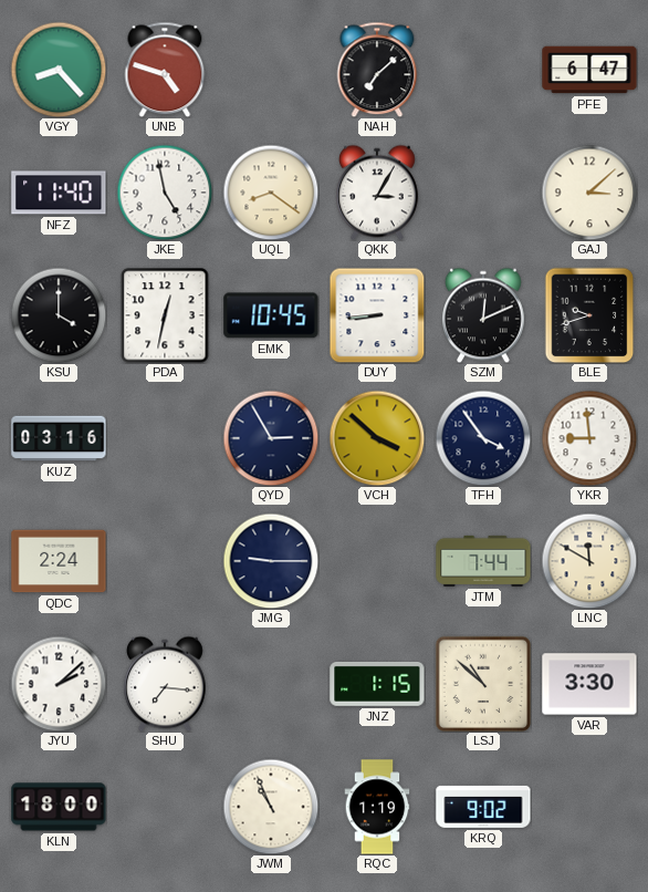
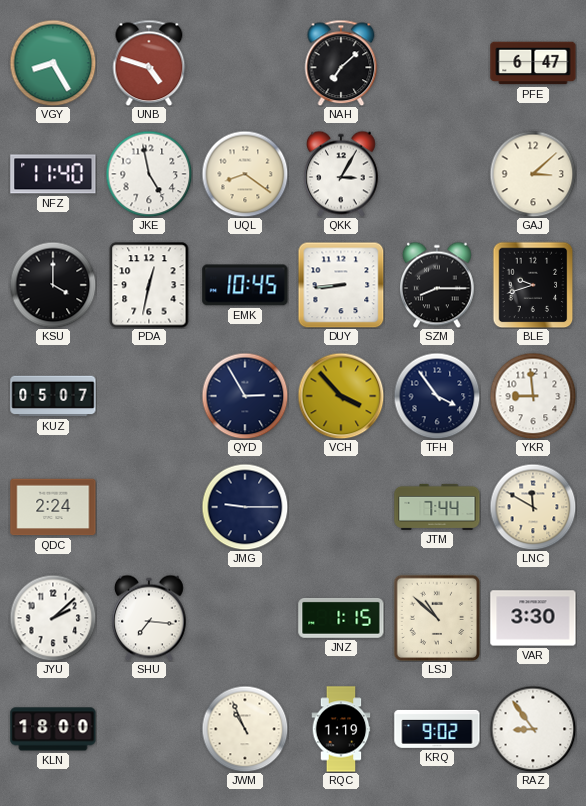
VGY: 8:23 -> 8:25
SZM: 12:11 -> 8:15
KUZ: 03:16 -> 05:07
VCH: 3:52 -> 3:53
RAZ: none -> 8:54
